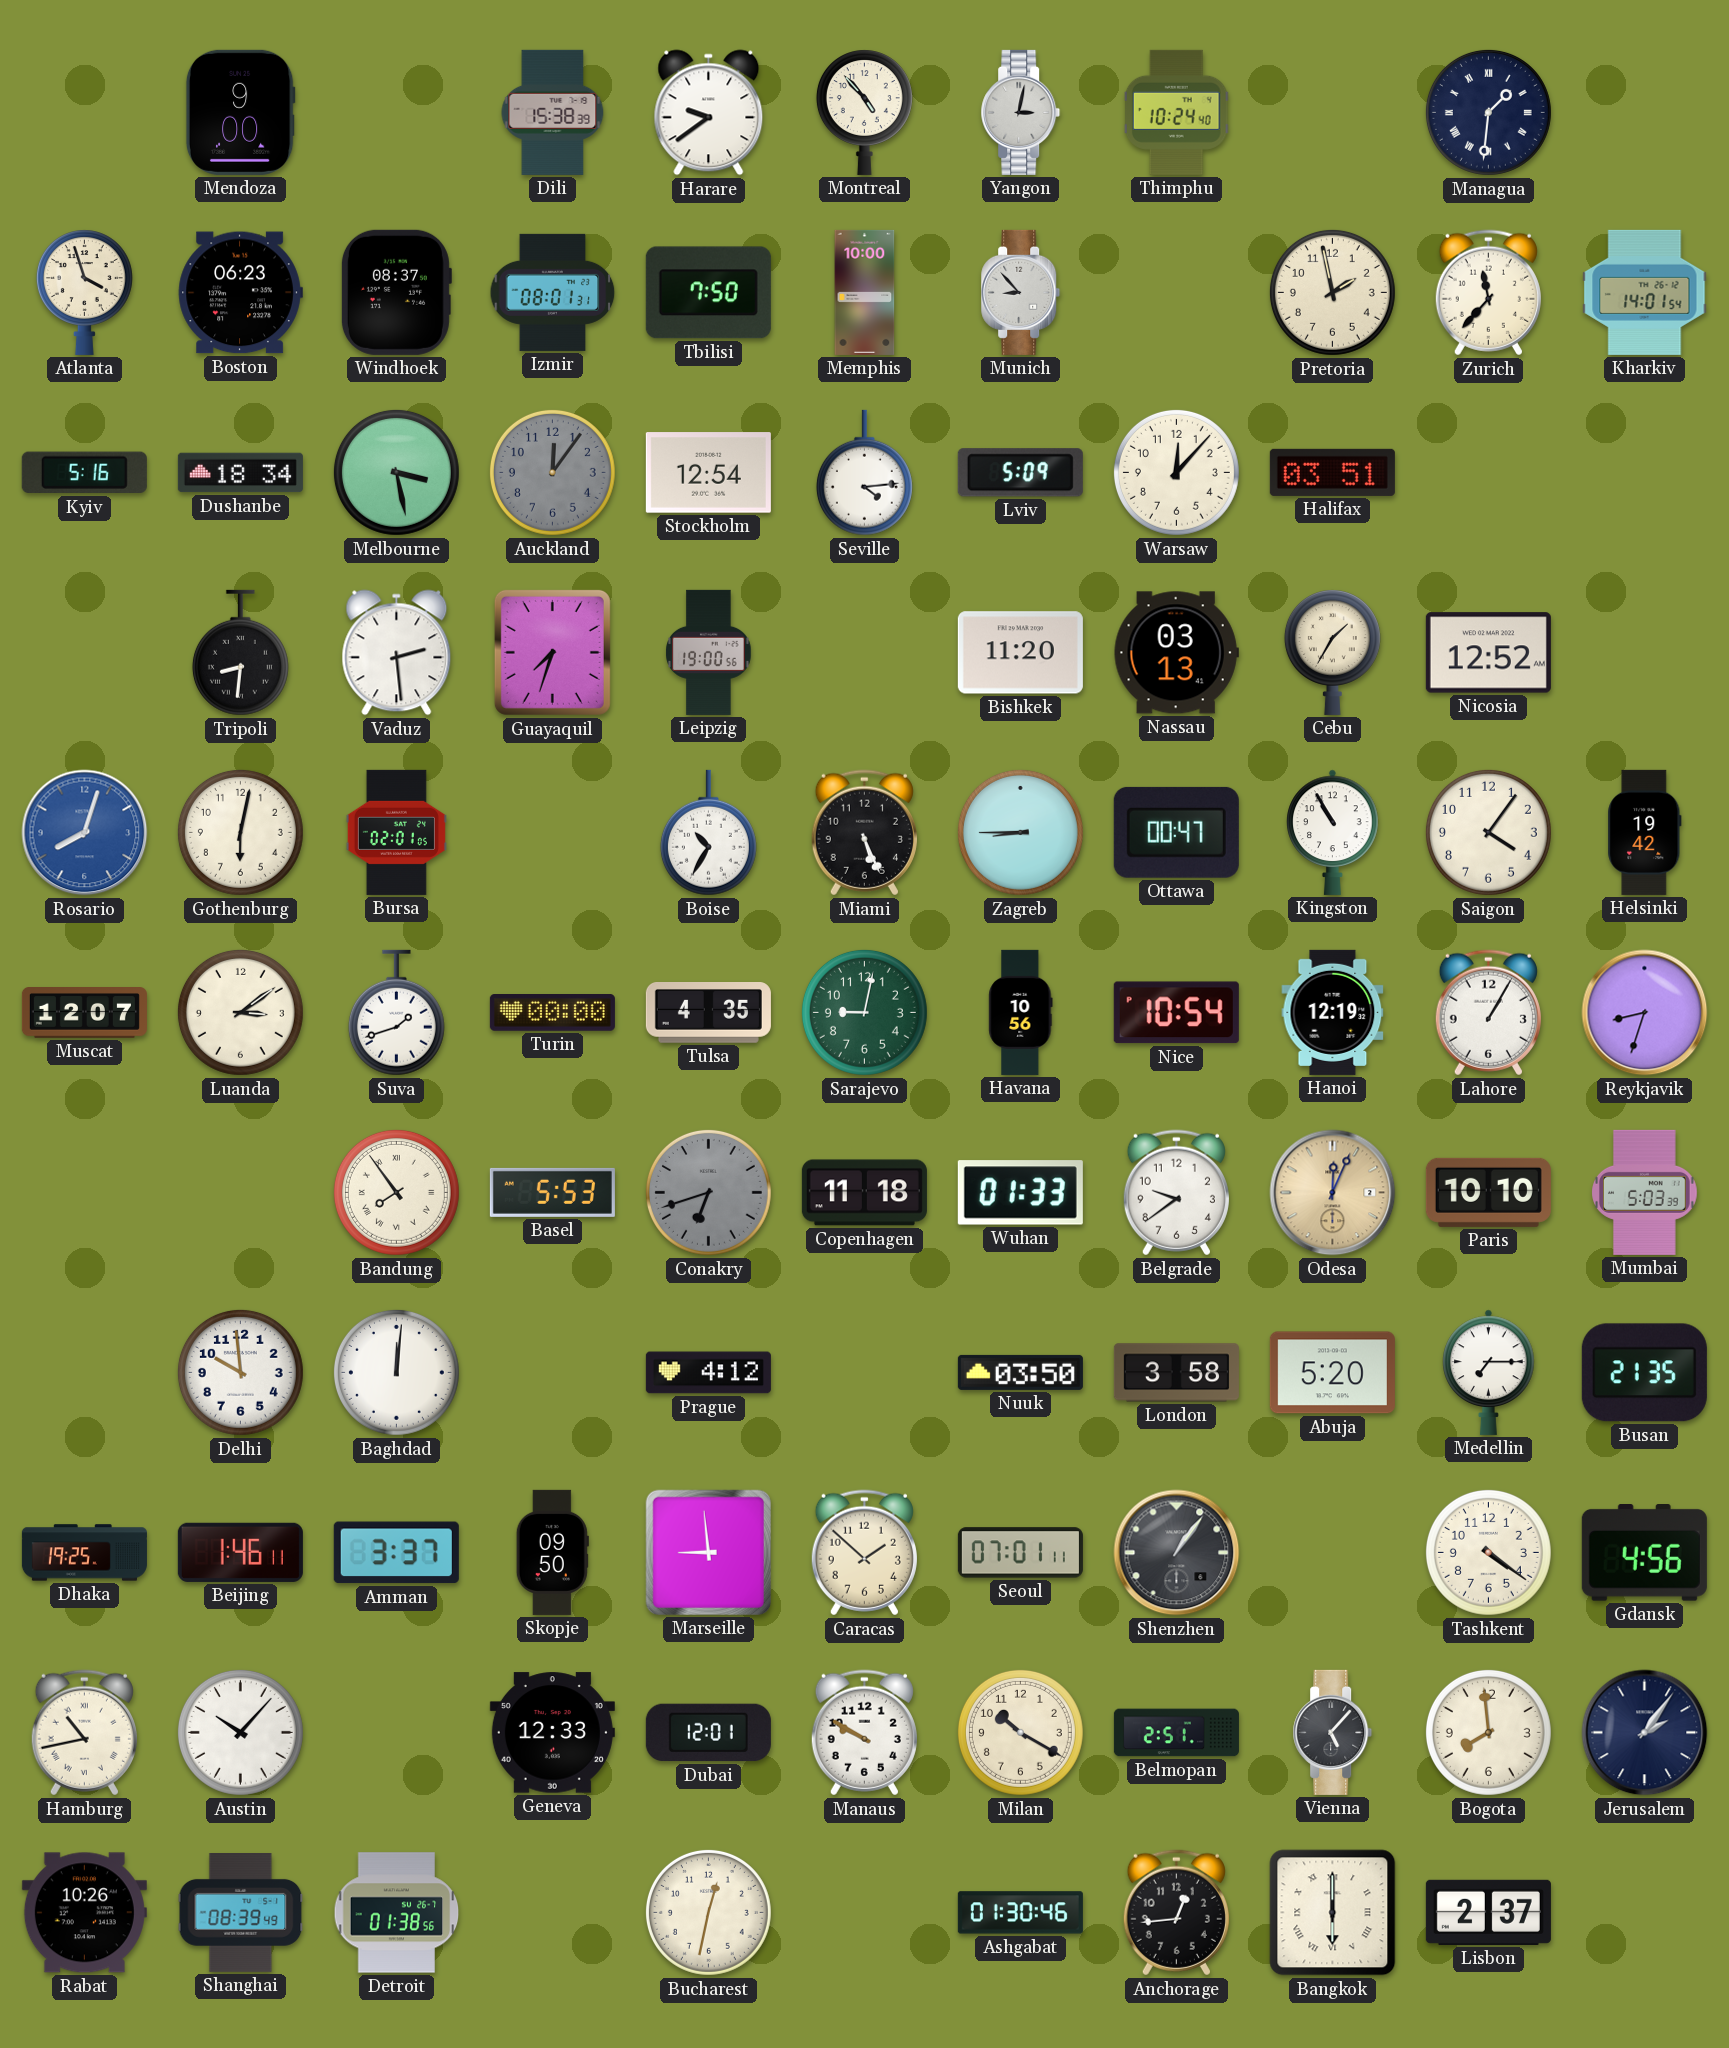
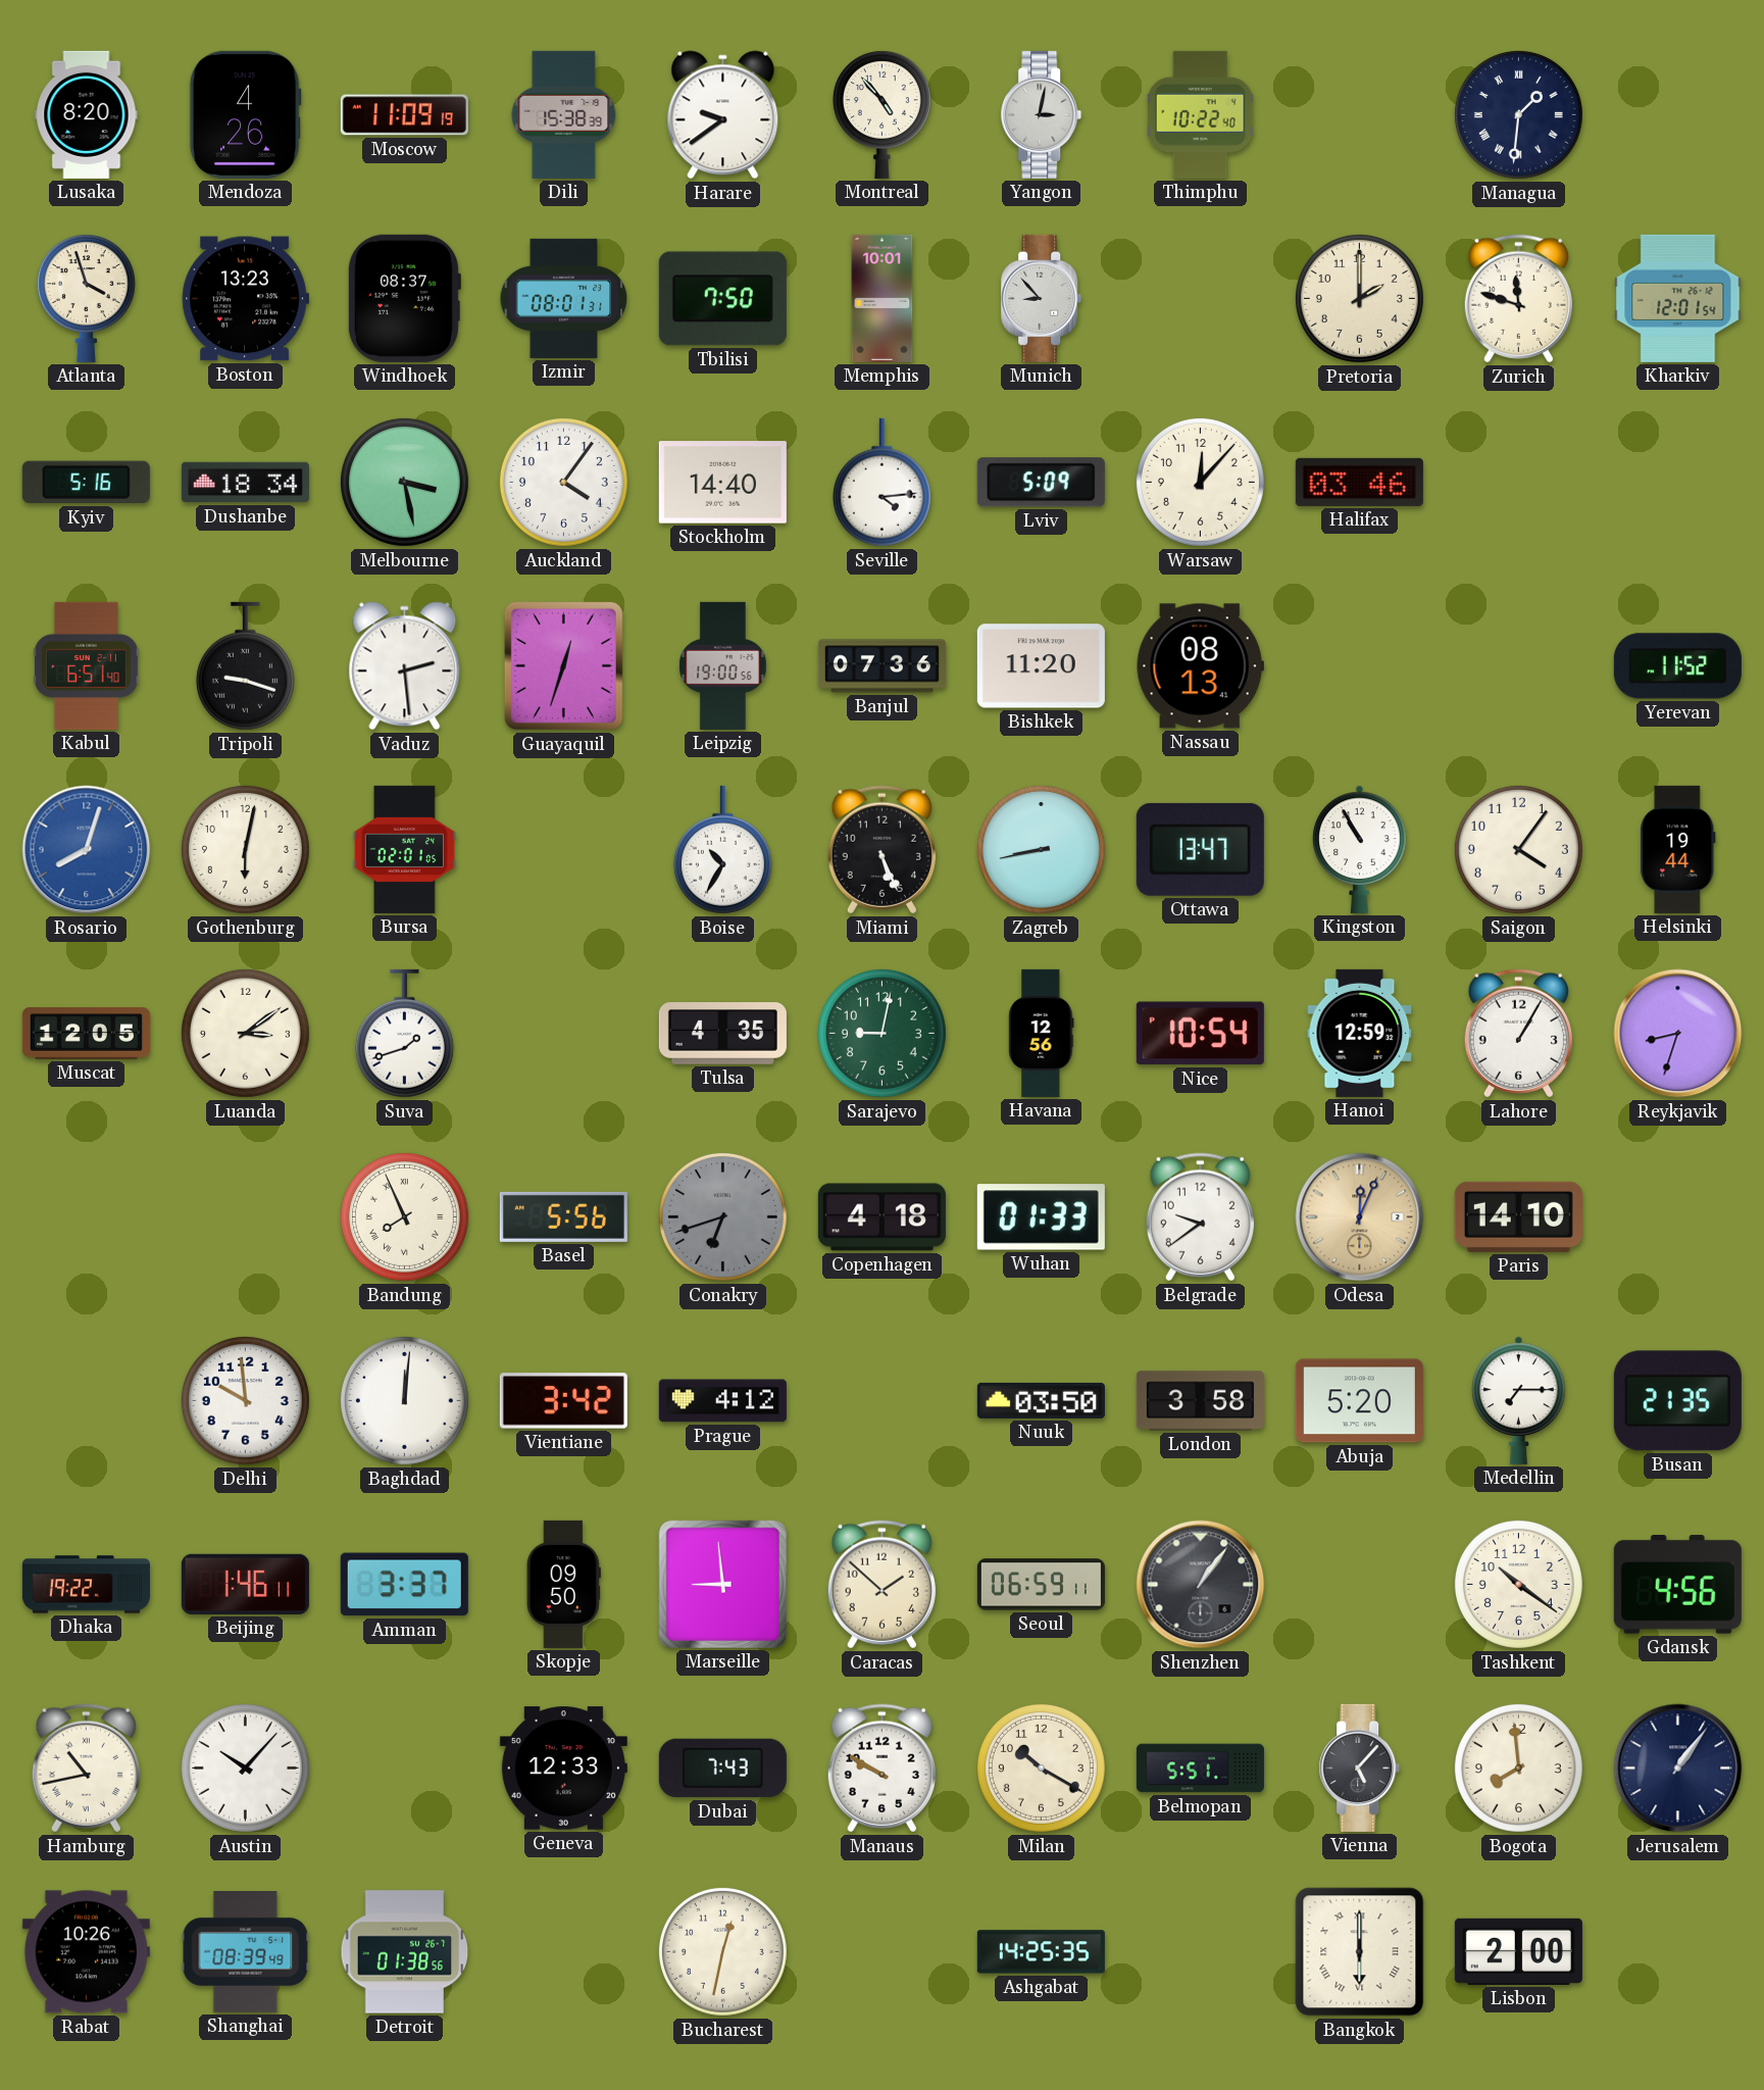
Lusaka: none -> 8:20
Mendoza: 9:00 -> 4:26
Moscow: none -> 11:09
Thimphu: 10:24 -> 10:22
Boston: 06:23 -> 13:23
Memphis: 10:00 -> 10:01
Pretoria: 1:58 -> 2:00
Zurich: 11:37 -> 11:48
Kharkiv: 14:01 -> 12:01
Auckland: 12:06 -> 4:06
Auckland dial: grey -> white
Stockholm: 12:54 -> 14:40
Halifax: 03:51 -> 03:46
Kabul: none -> 6:51
Tripoli: 8:31 -> 9:18
Guayaquil: 7:33 -> 12:33
Banjul: none -> 07:36
Nassau: 03:13 -> 08:13
Cebu: 1:35 -> none
Nicosia: 12:52 -> none
Yerevan: none -> 11:52
Zagreb: 8:45 -> 8:43
Ottawa: 00:47 -> 13:47
Helsinki: 19:42 -> 19:44
Muscat: 12:07 -> 12:05
Turin: 00:00 -> none
Havana: 10:56 -> 12:56
Hanoi: 12:19 -> 12:59
Bandung: 7:54 -> 7:56
Basel: 5:53 -> 5:56
Copenhagen: 11:18 -> 4:18
Paris: 10:10 -> 14:10
Mumbai: 5:03 -> none
Vientiane: none -> 3:42
Dhaka: 19:25 -> 19:22
Seoul: 07:01 -> 06:59
Tashkent: 4:21 -> 10:21
Dubai: 12:01 -> 7:43
Belmopan: 2:51 -> 5:51
Jerusalem: 2:06 -> 1:06
Ashgabat: 01:30 -> 14:25
Anchorage: 12:44 -> none
Lisbon: 2:37 -> 2:00
